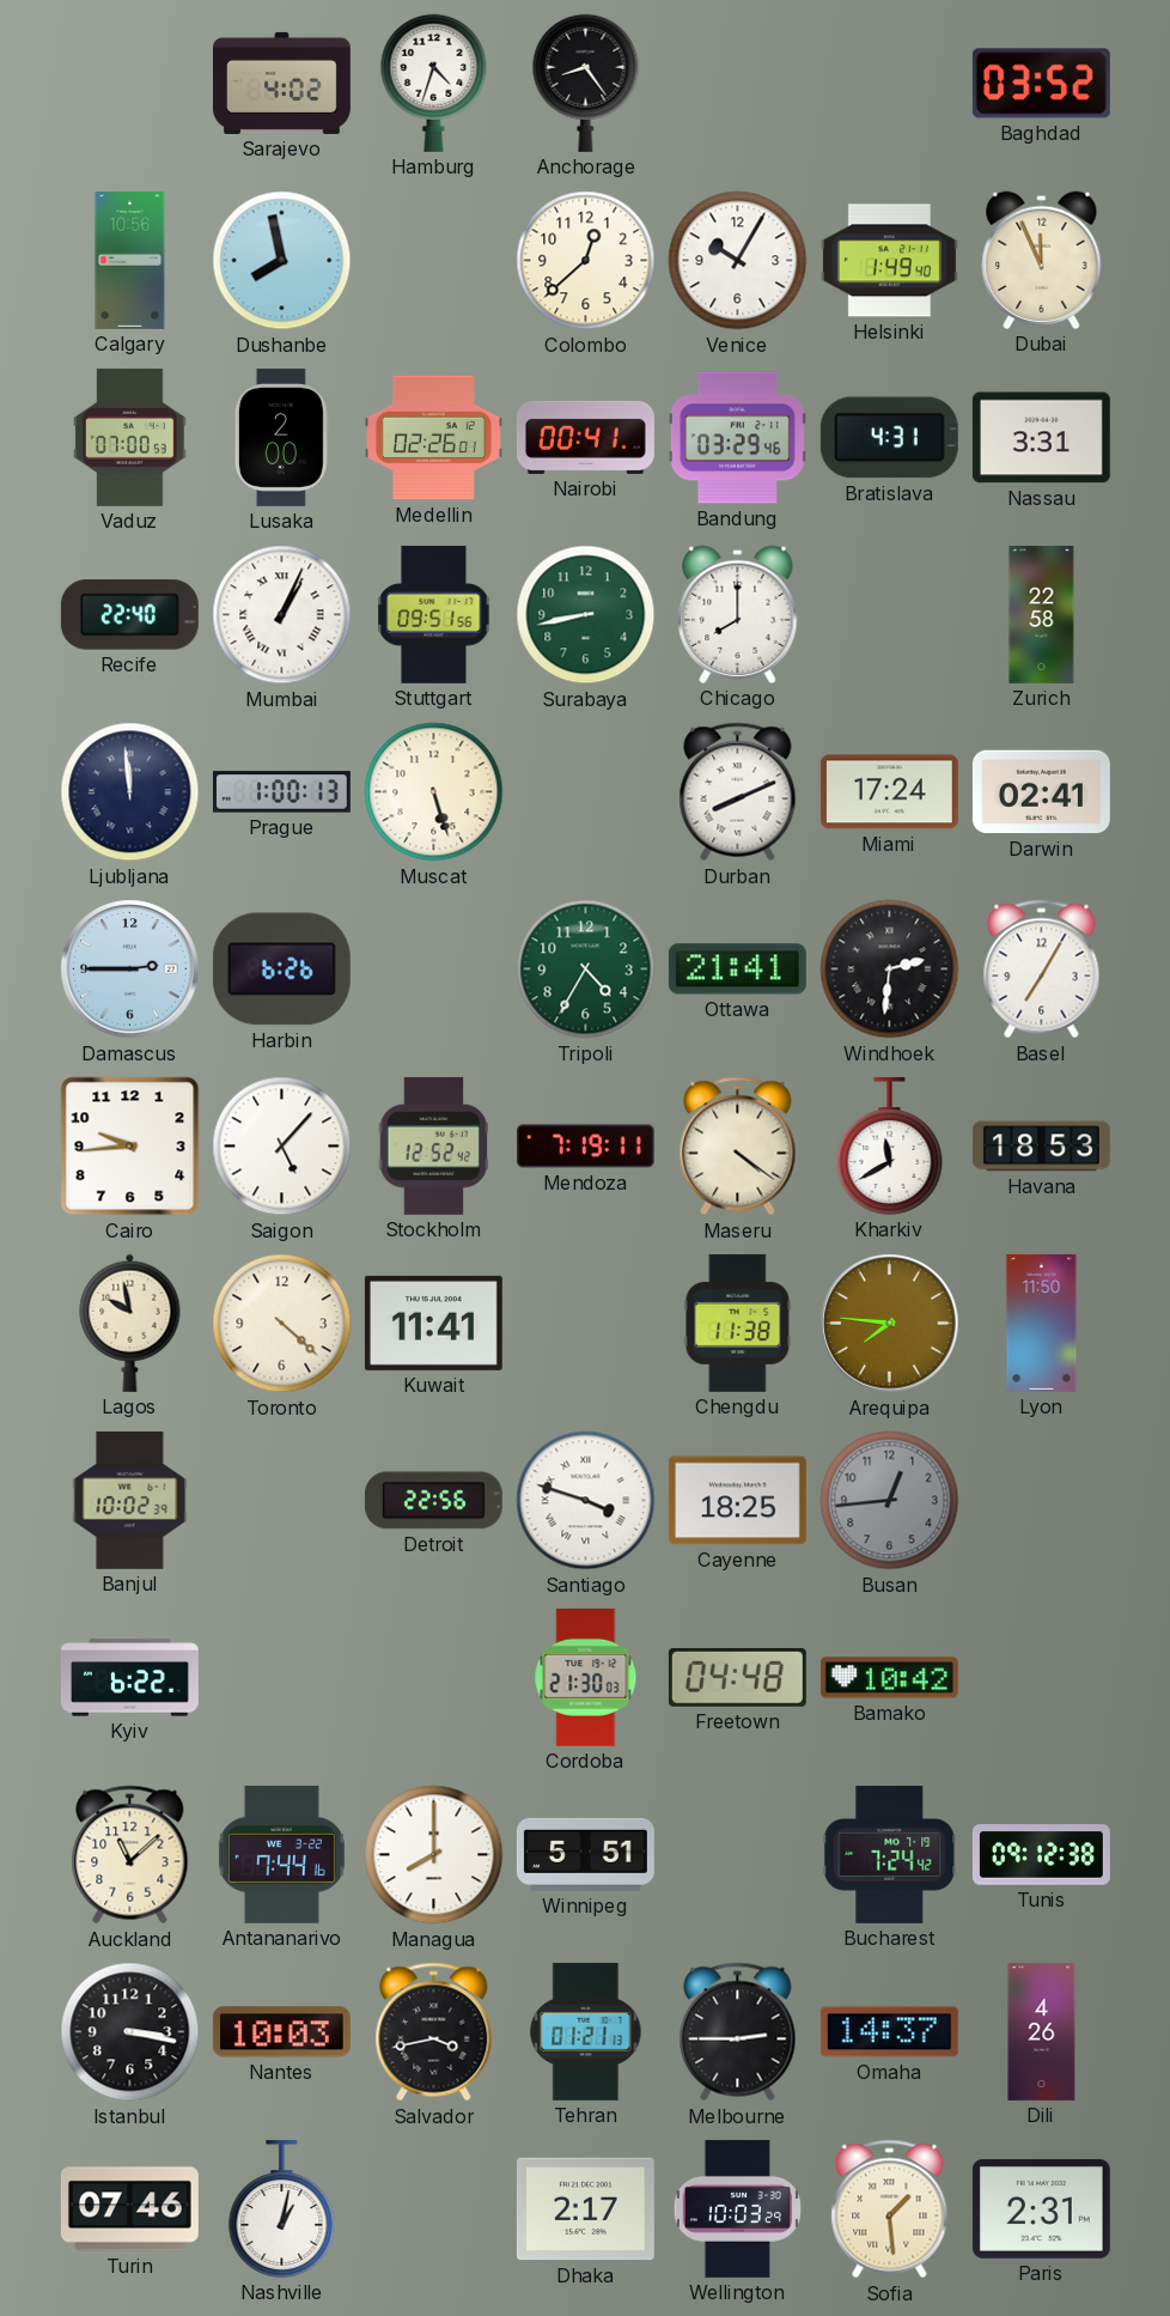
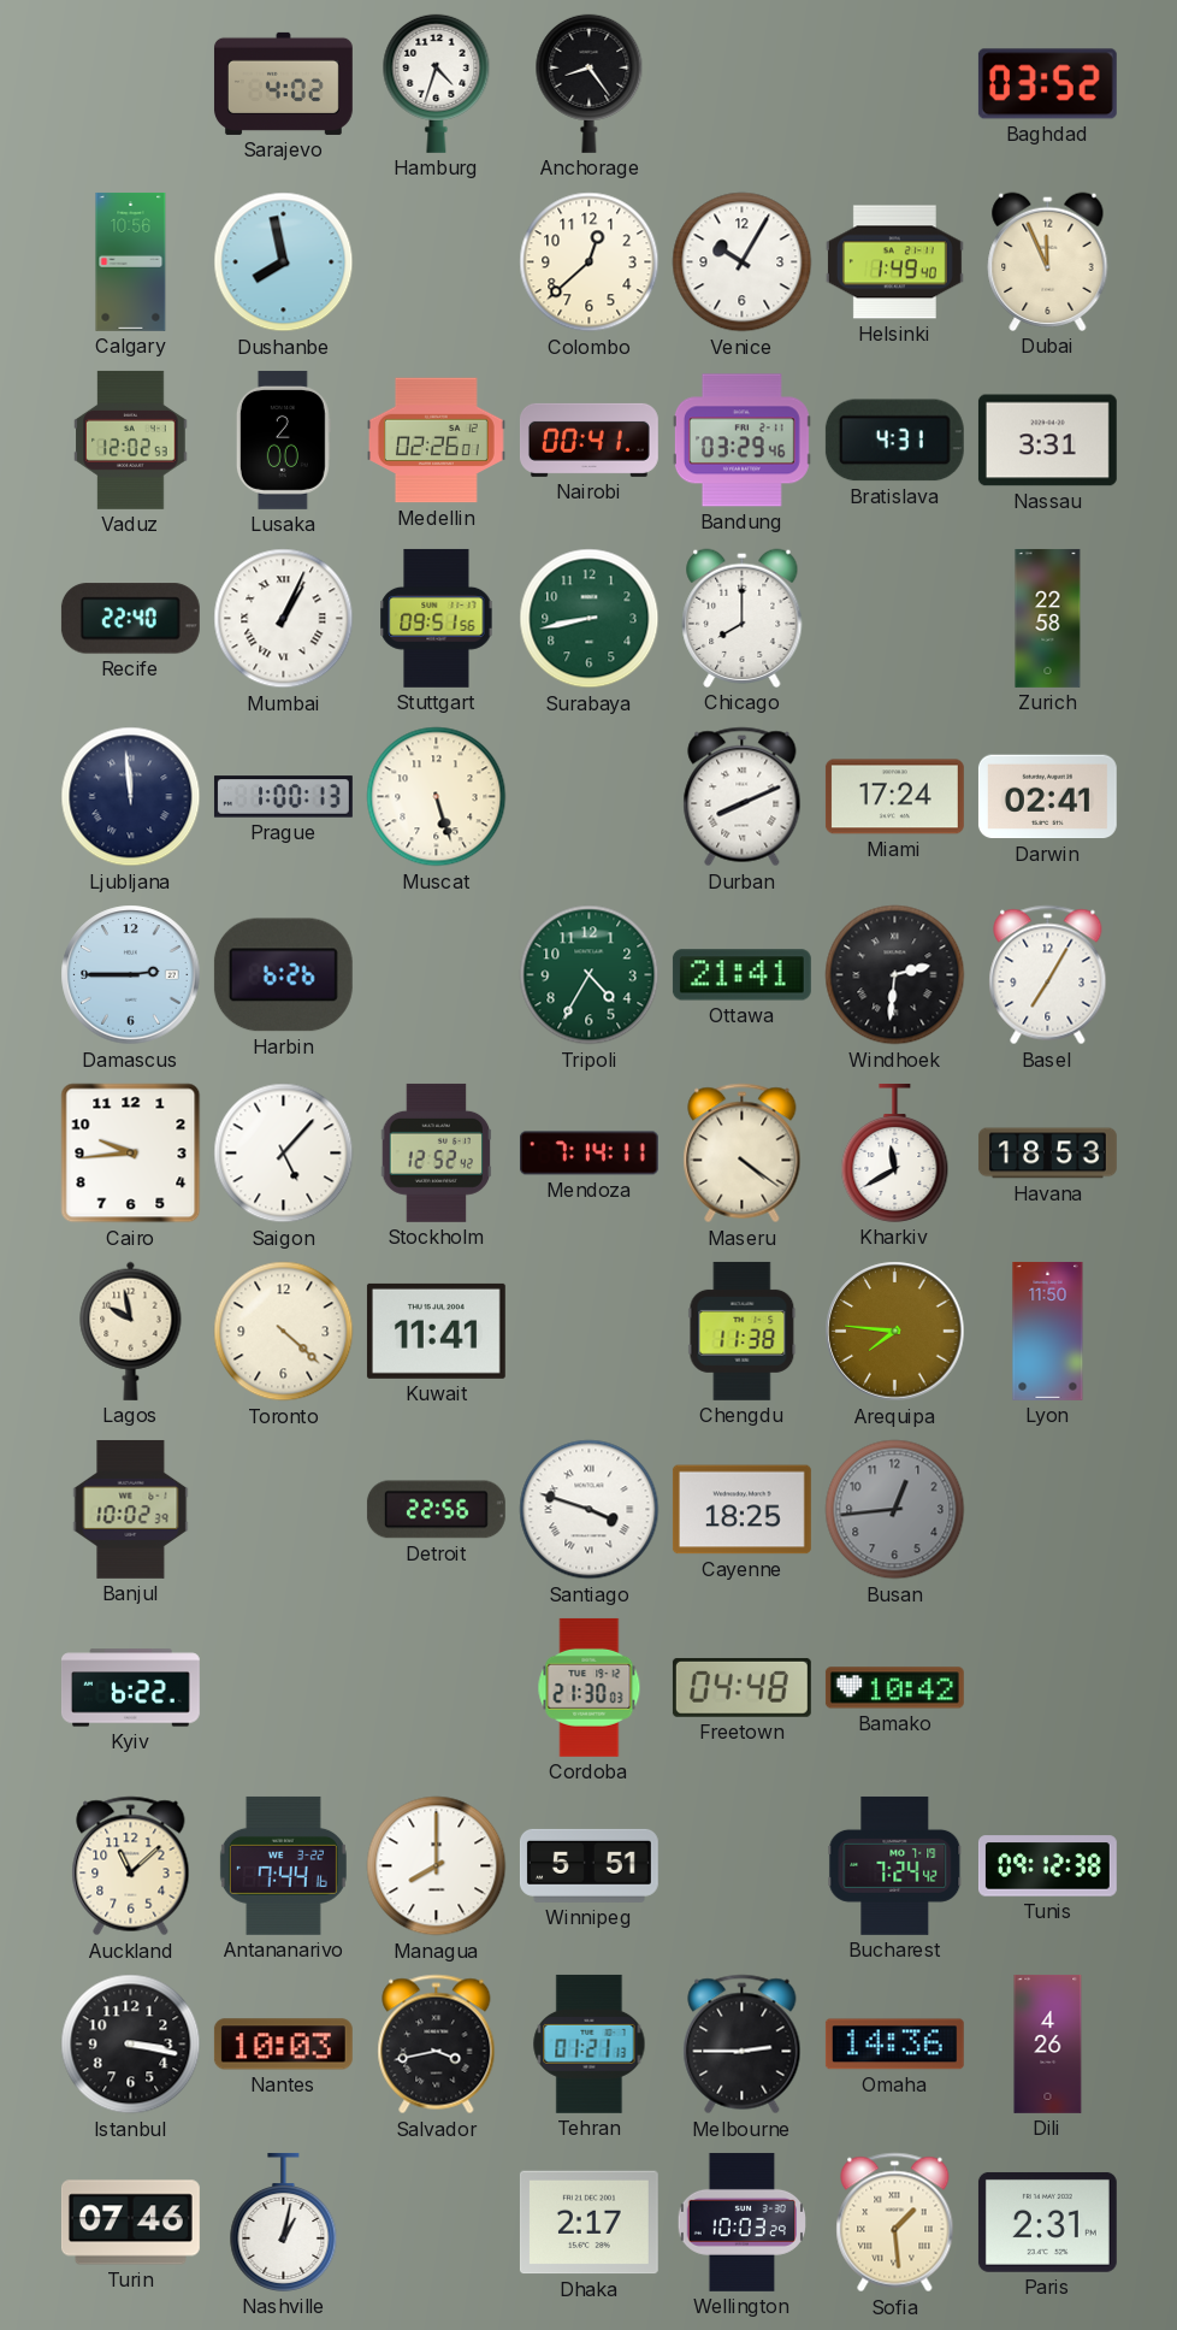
Vaduz: 07:00 -> 12:02
Mendoza: 7:19 -> 7:14
Omaha: 14:37 -> 14:36
